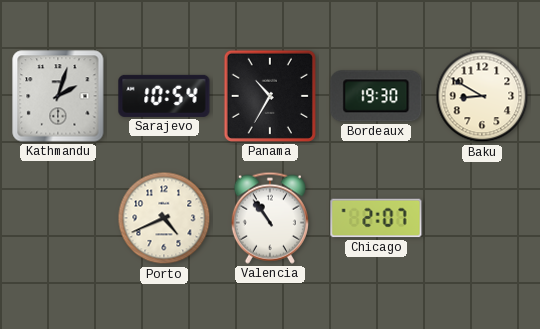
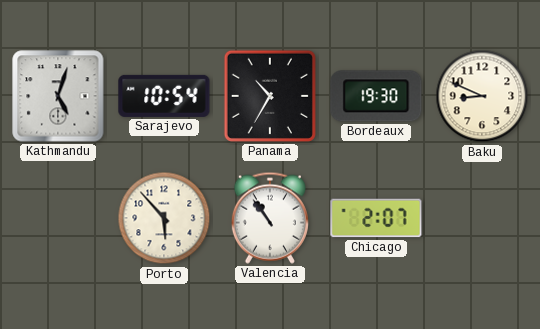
Kathmandu: 2:03 -> 5:03
Baku: 8:50 -> 8:49
Porto: 4:41 -> 5:53
